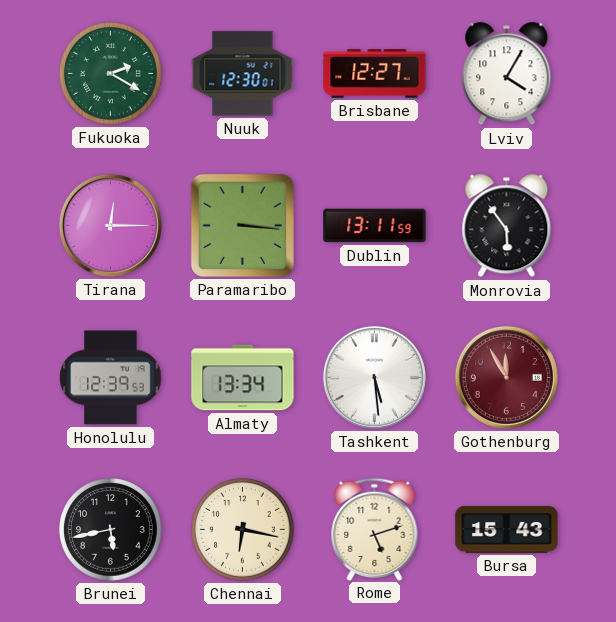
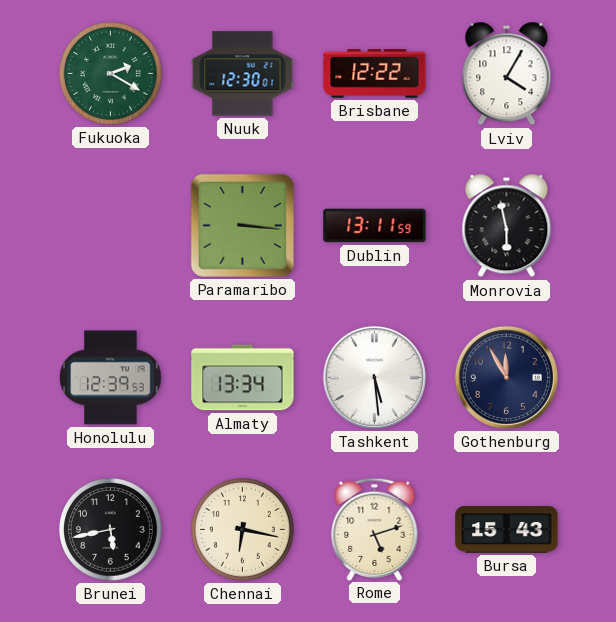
Brisbane: 12:27 -> 12:22
Tirana: 12:15 -> none
Monrovia: 5:54 -> 5:58
Gothenburg dial: burgundy -> navy
